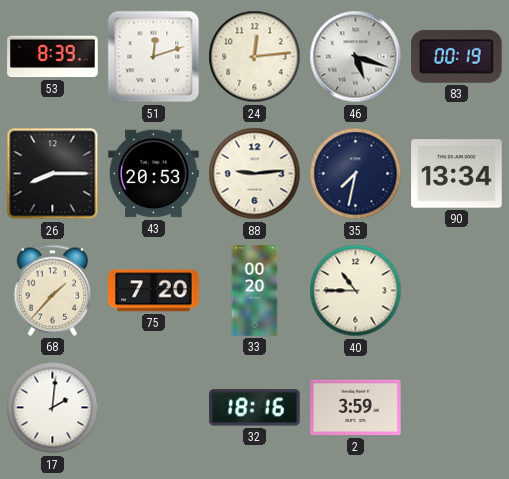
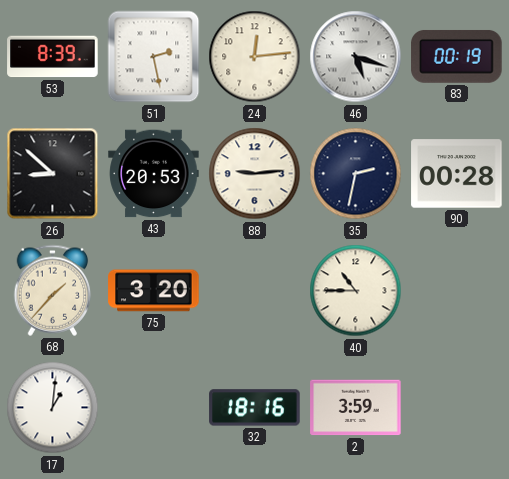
51: 12:12 -> 2:28
26: 8:15 -> 8:52
35: 7:32 -> 2:32
90: 13:34 -> 00:28
75: 7:20 -> 3:20
33: 00:20 -> none
17: 2:01 -> 1:01
